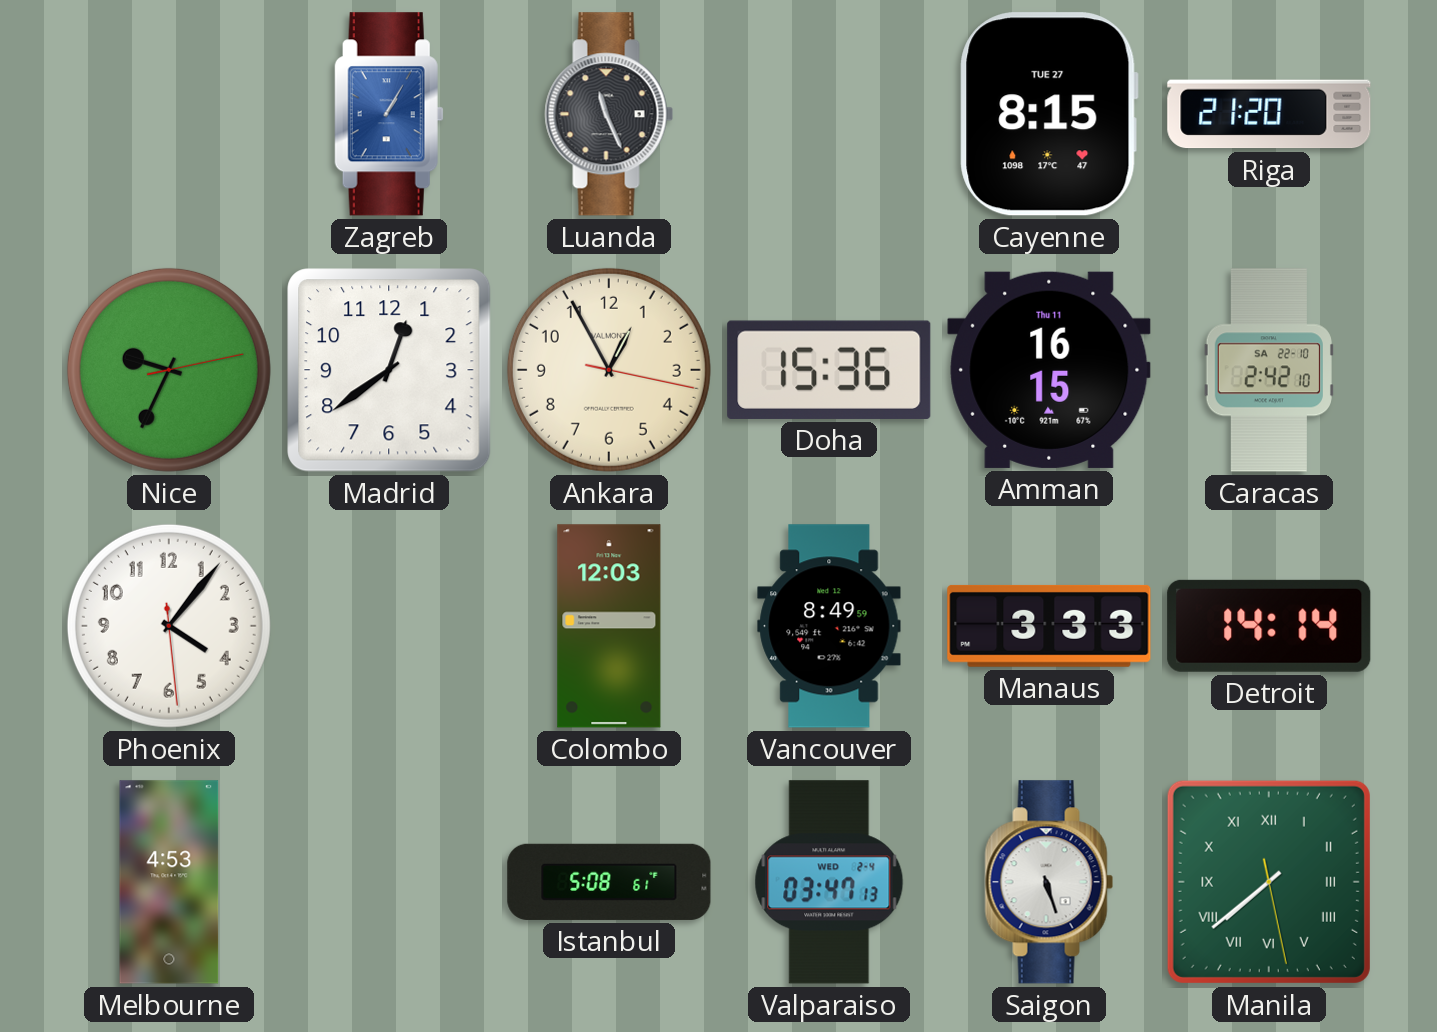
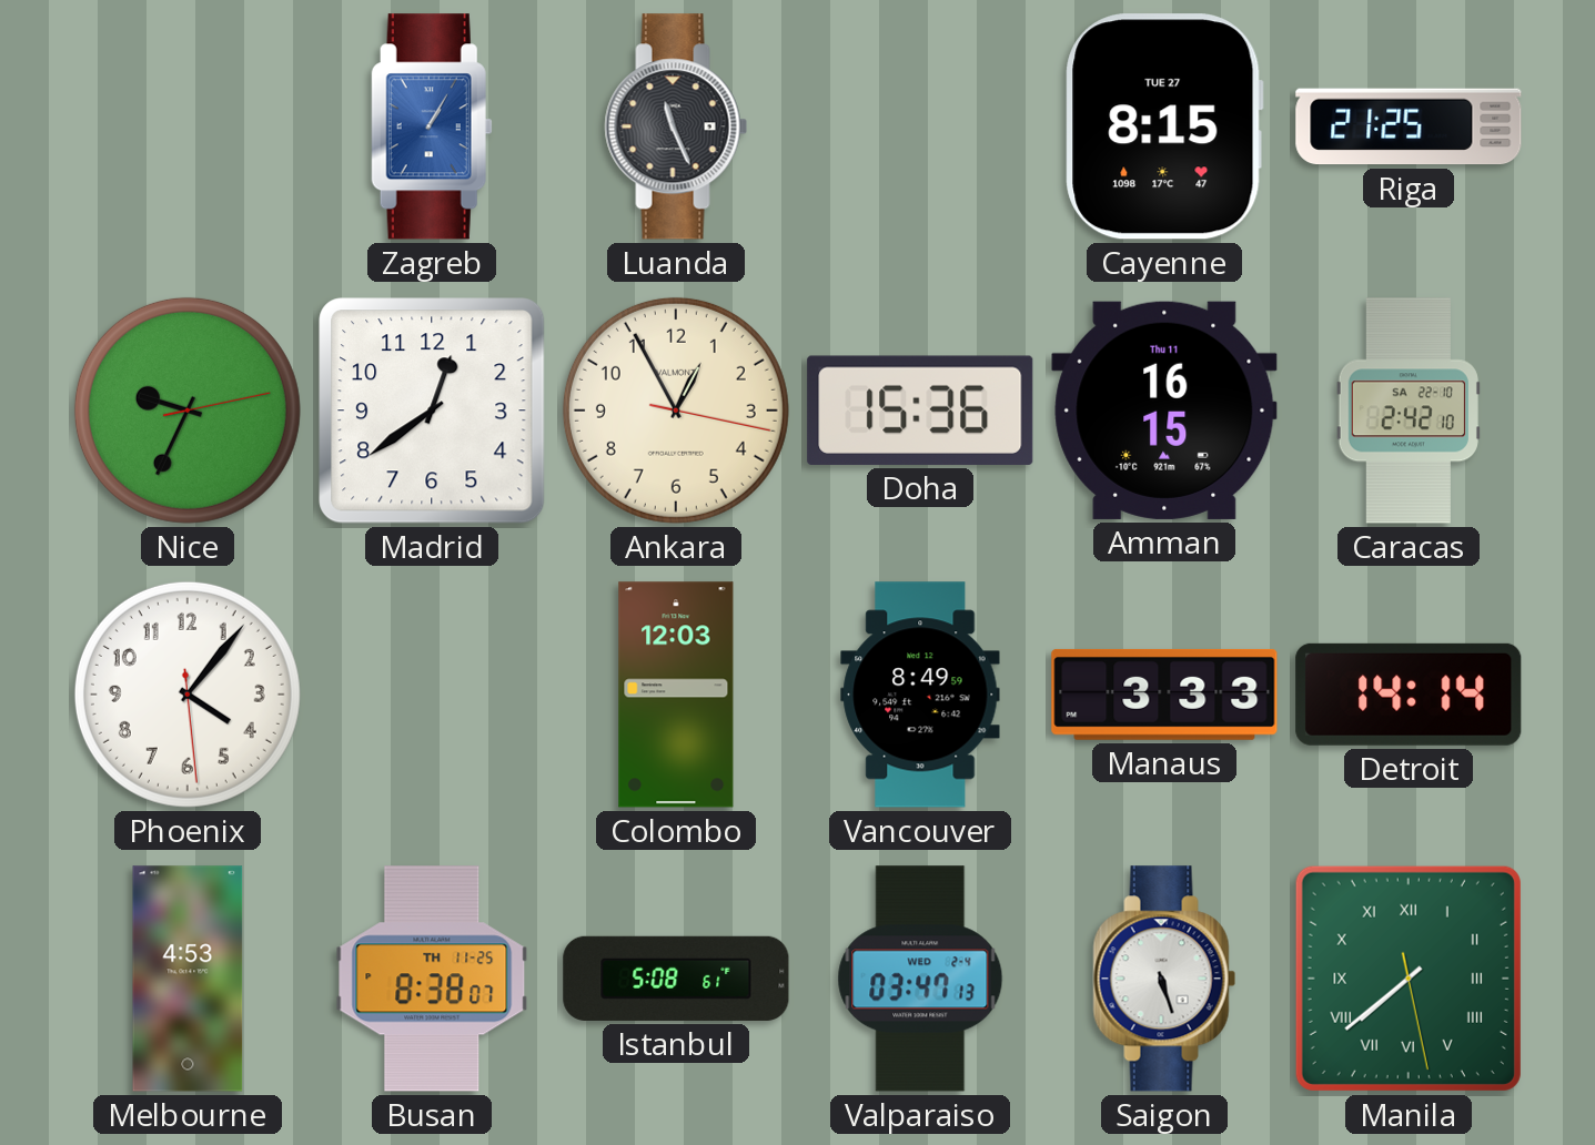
Riga: 21:20 -> 21:25
Busan: none -> 8:38
